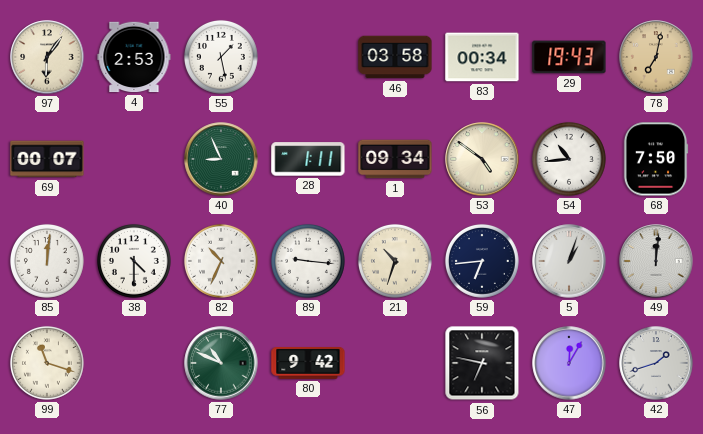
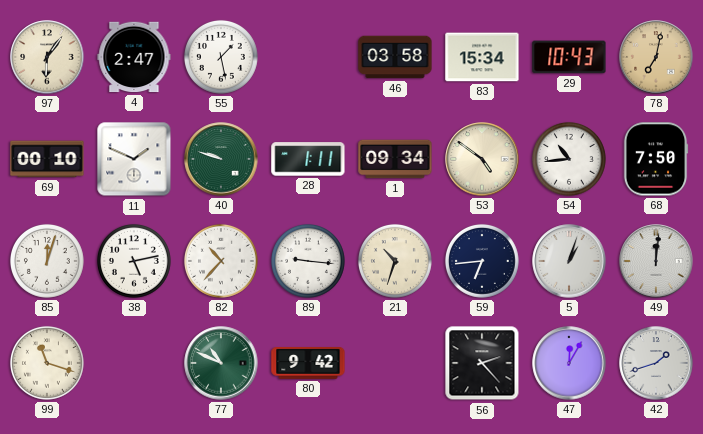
4: 2:53 -> 2:47
83: 00:34 -> 15:34
29: 19:43 -> 10:43
69: 00:07 -> 00:10
11: none -> 1:49
40: 8:56 -> 9:48
85: 12:01 -> 12:03
38: 4:30 -> 5:13
82: 10:34 -> 10:37
56: 6:47 -> 2:23
